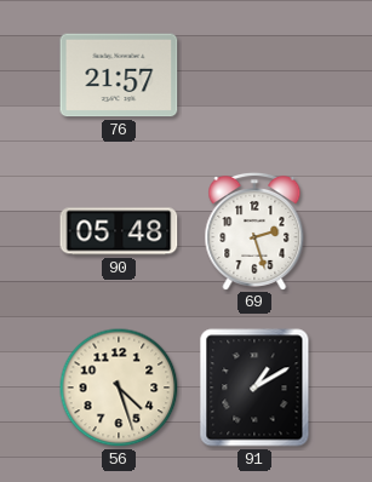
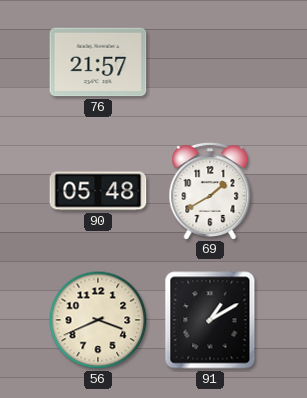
69: 2:27 -> 1:40
56: 4:27 -> 3:41
